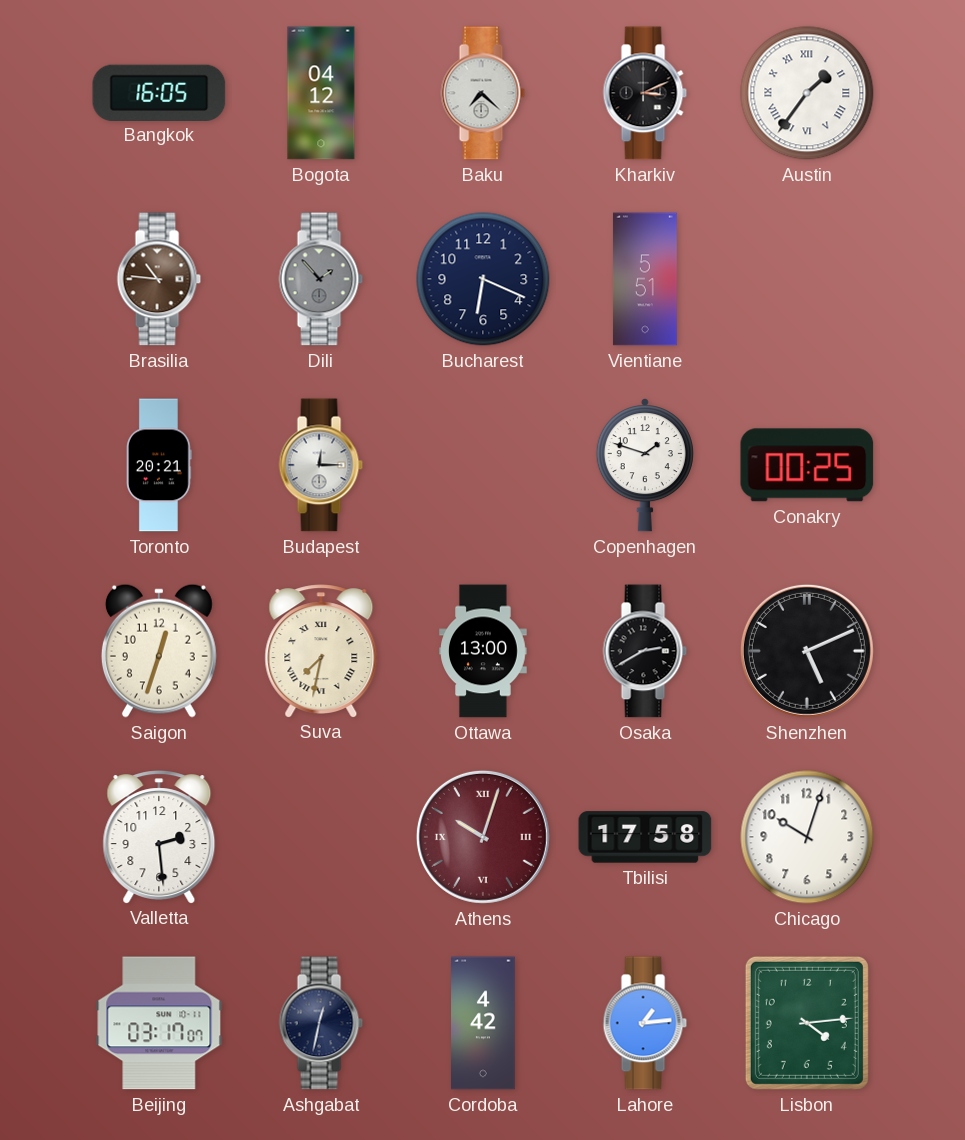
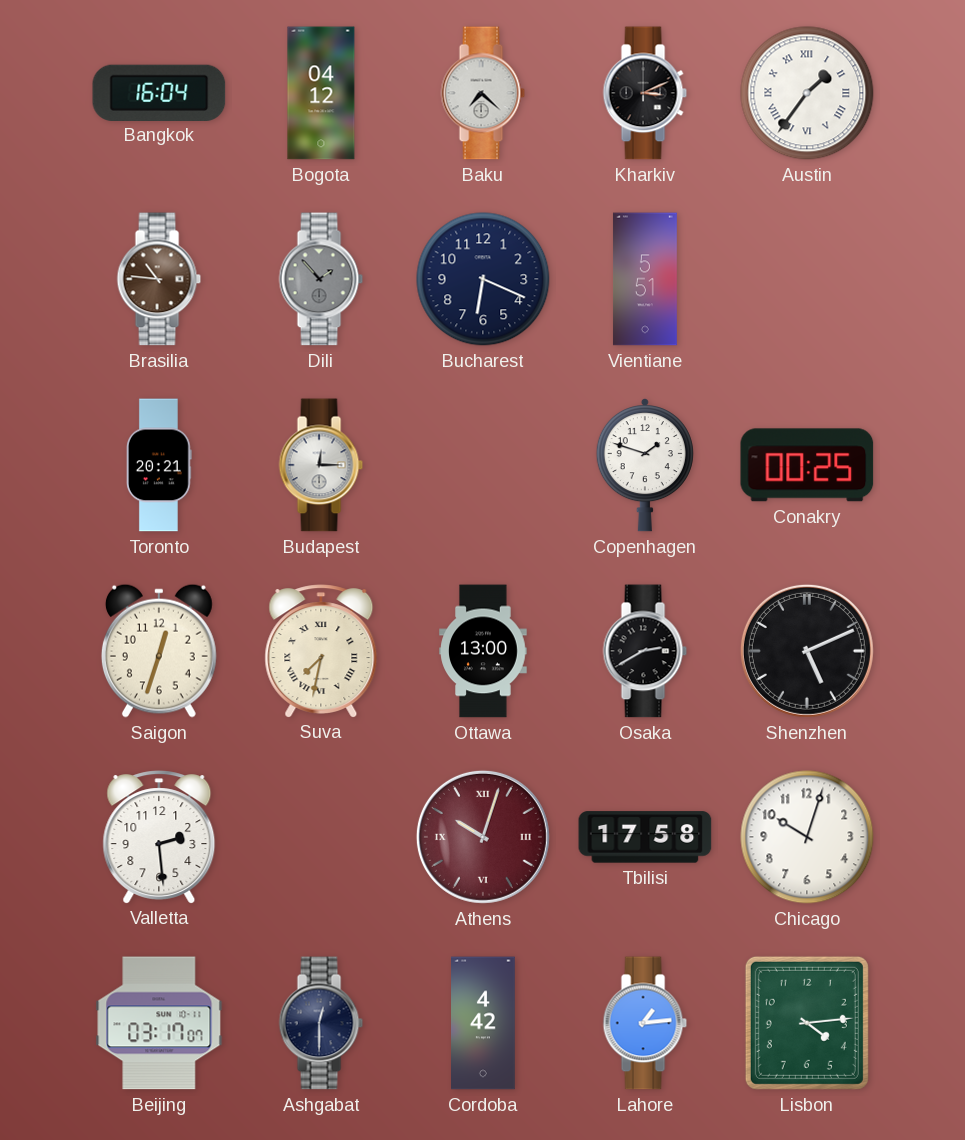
Bangkok: 16:05 -> 16:04
Ashgabat: 12:32 -> 12:30
